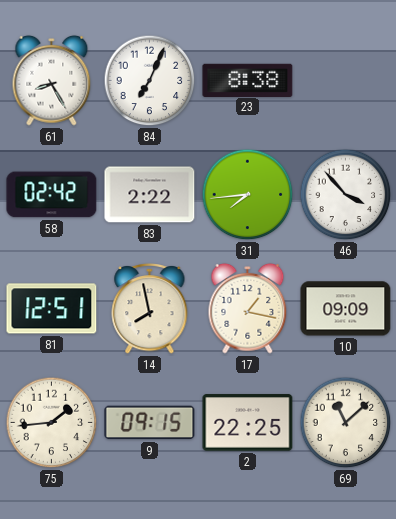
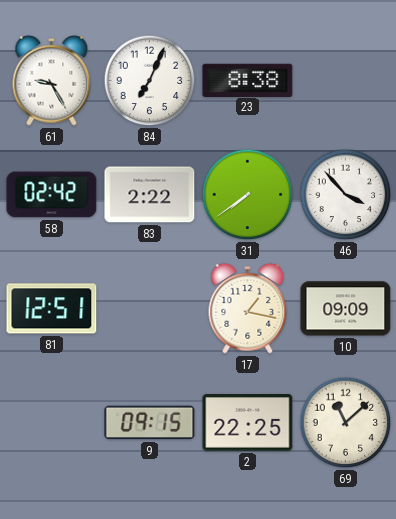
61: 8:25 -> 9:25
31: 7:44 -> 7:39
14: 7:58 -> none
75: 1:44 -> none
